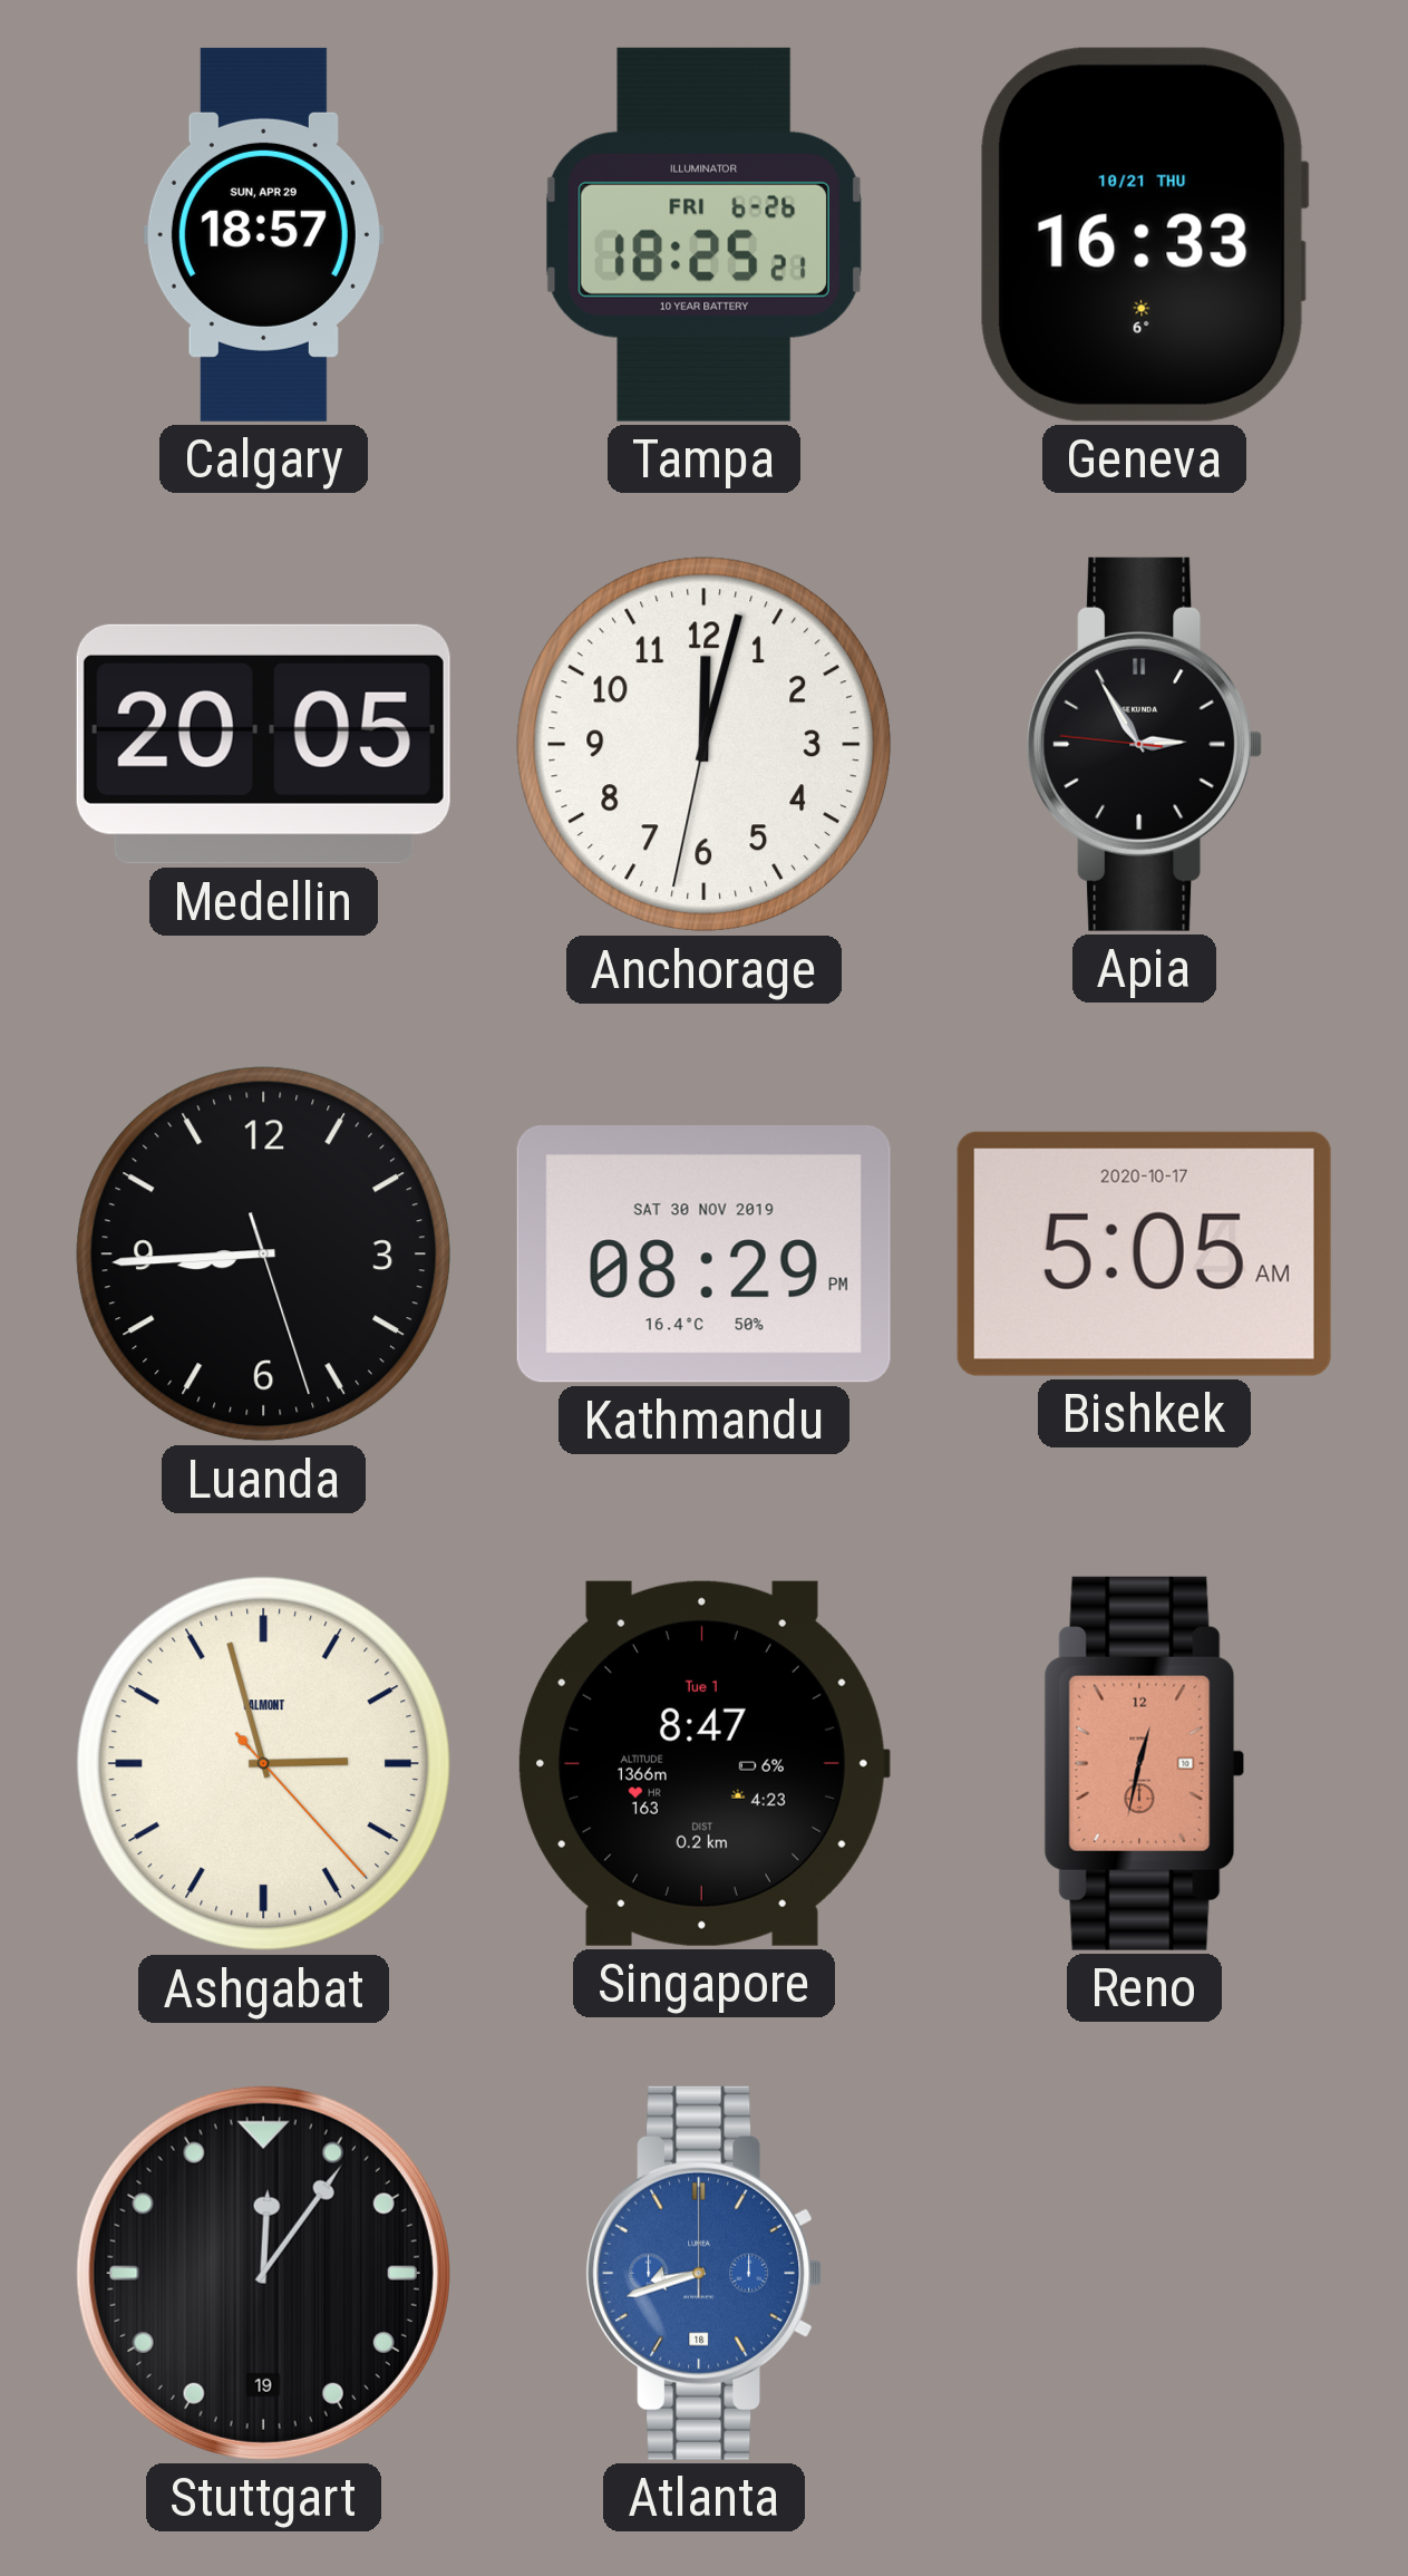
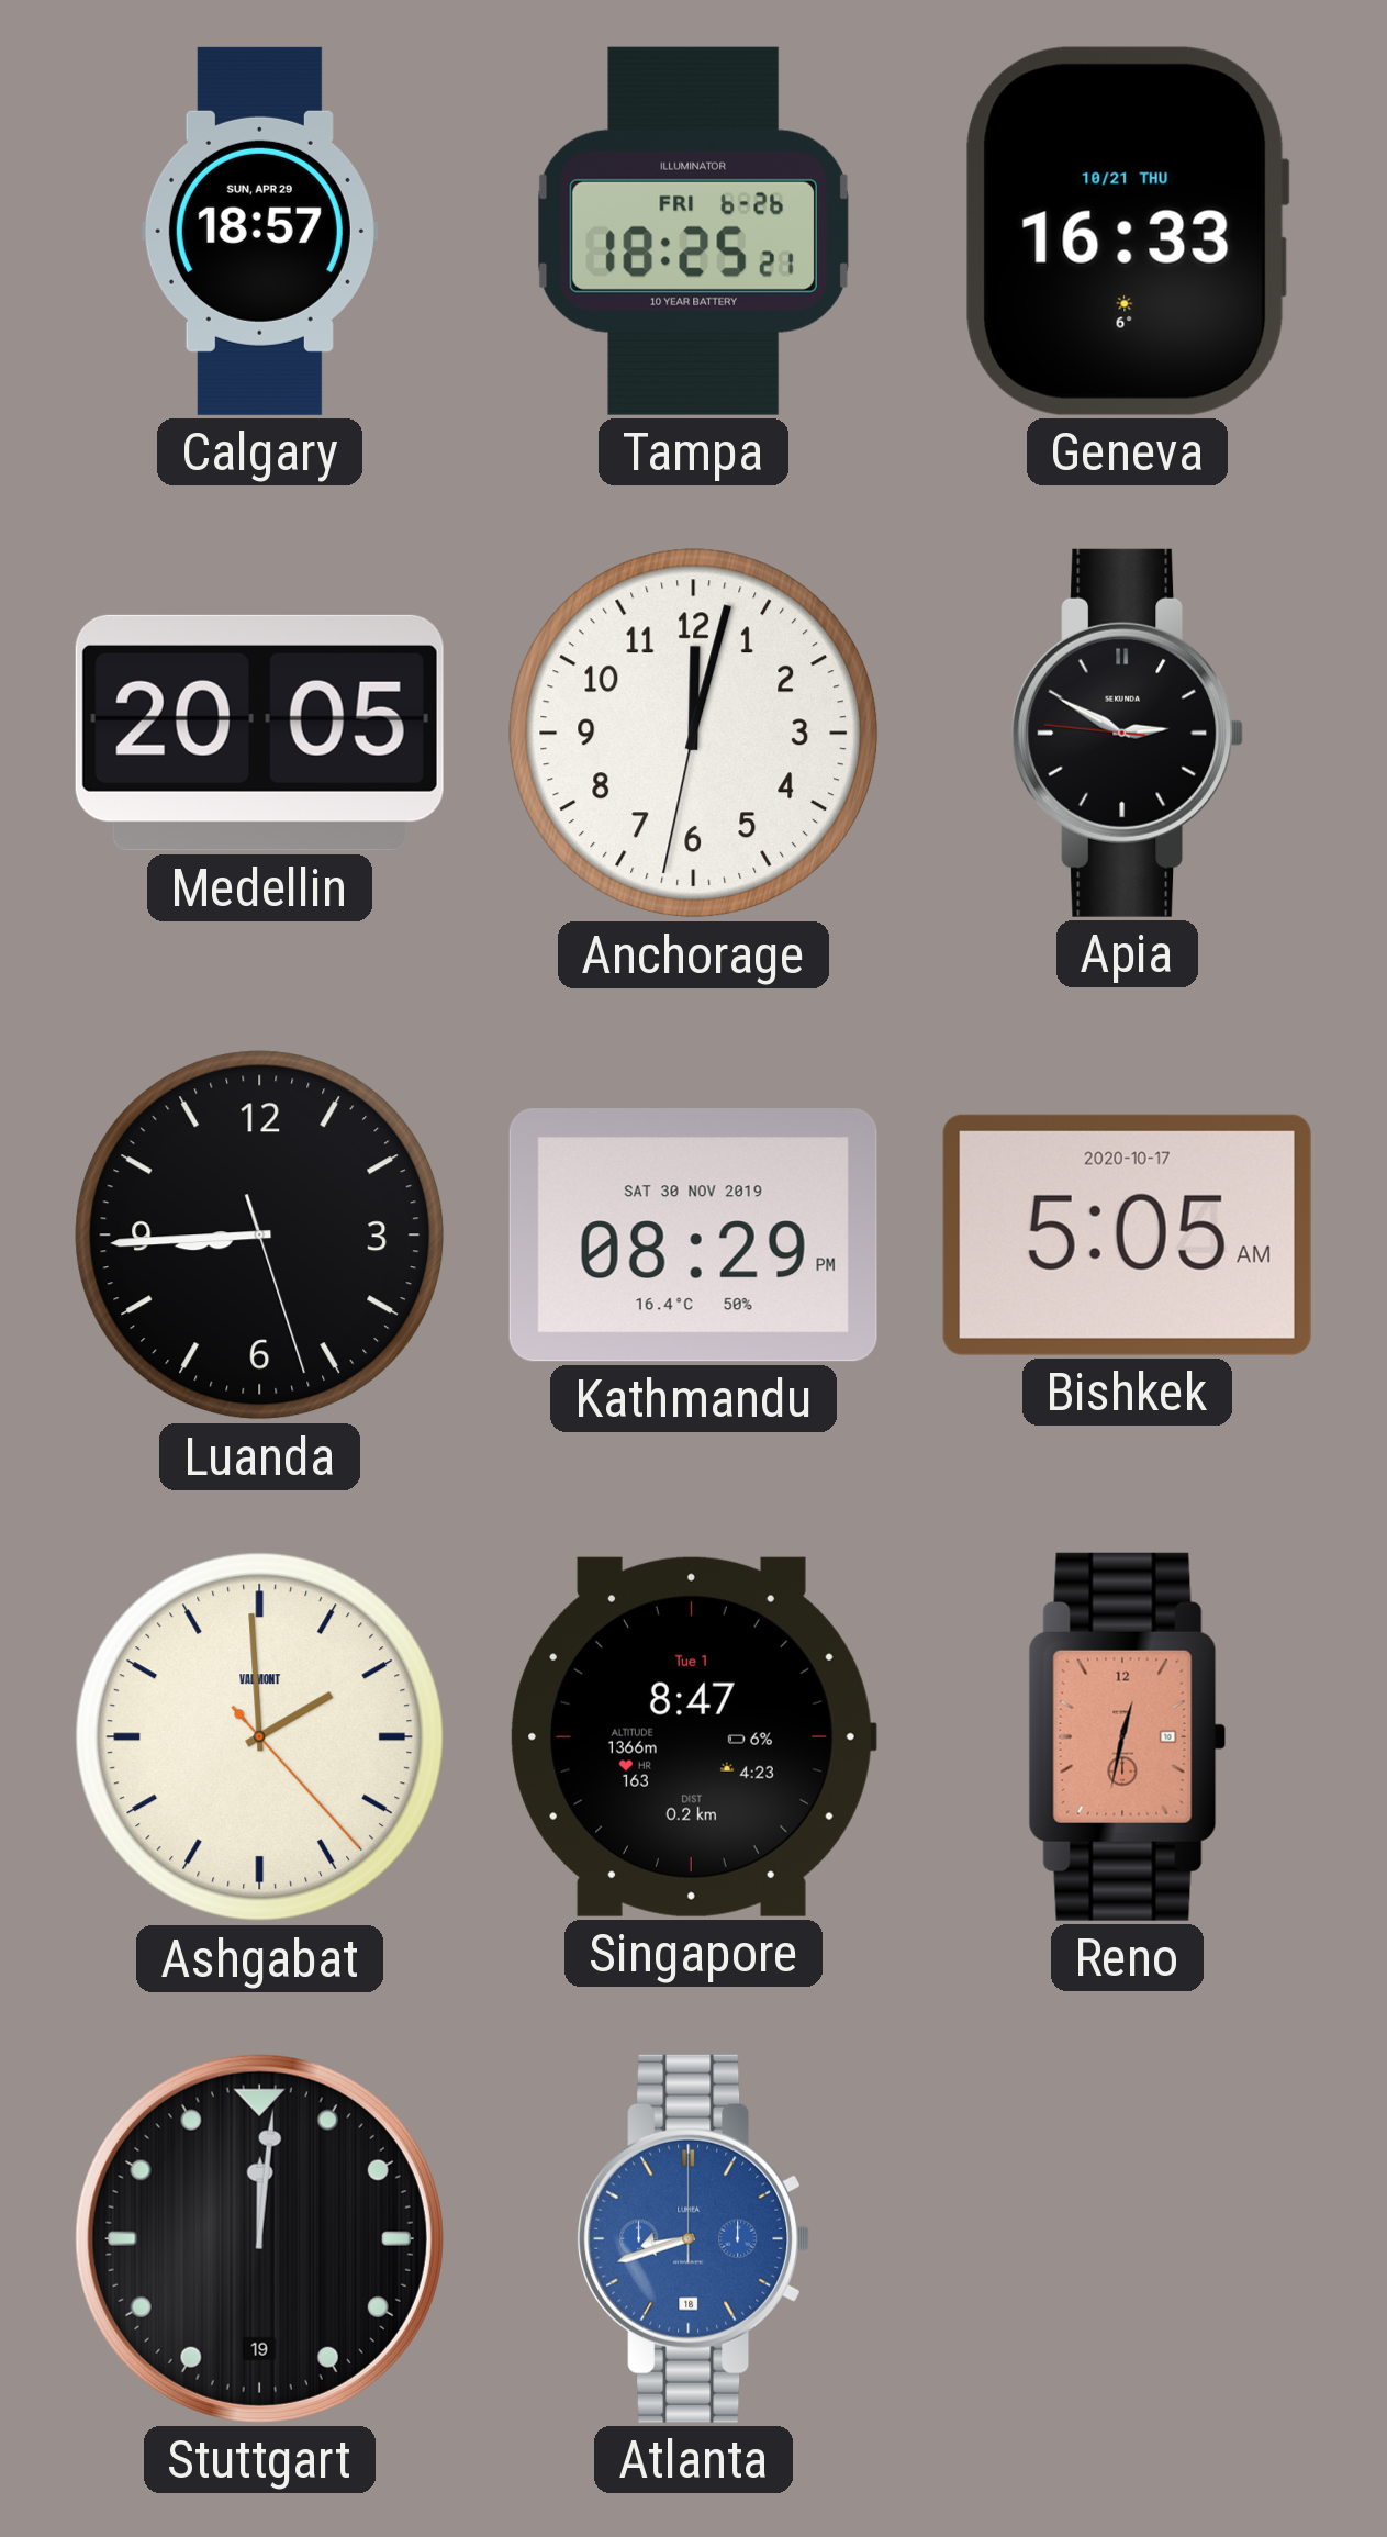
Apia: 2:54 -> 2:49
Ashgabat: 2:57 -> 1:59
Stuttgart: 12:06 -> 12:01
